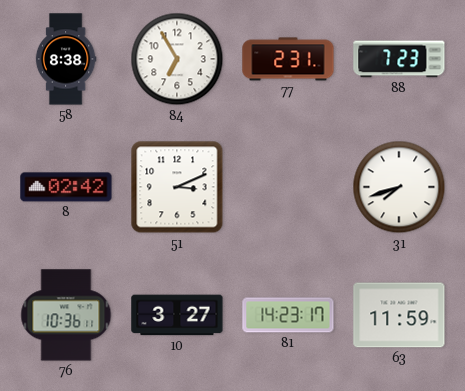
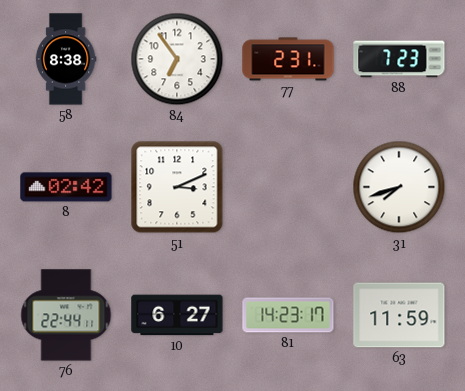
84: 6:55 -> 6:54
76: 10:36 -> 22:44
10: 3:27 -> 6:27
